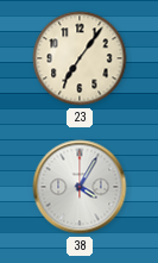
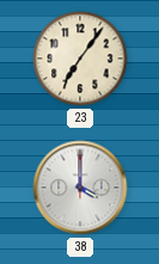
38: 4:05 -> 4:00
